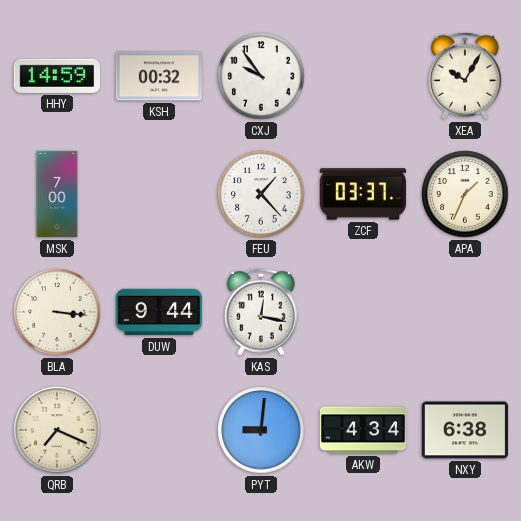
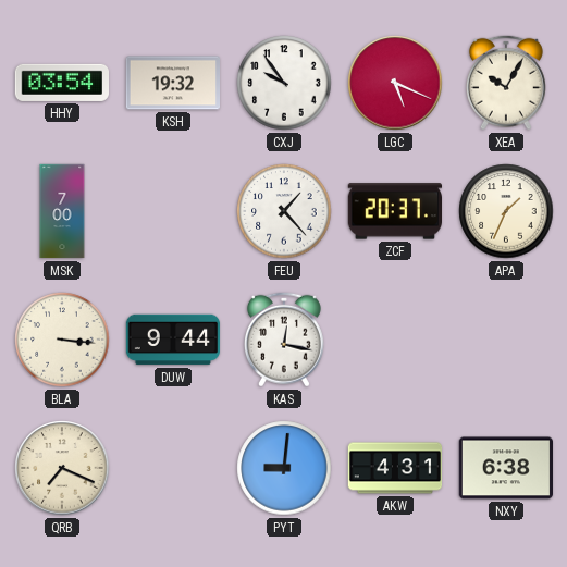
HHY: 14:59 -> 03:54
KSH: 00:32 -> 19:32
LGC: none -> 5:19
ZCF: 03:37 -> 20:37
AKW: 4:34 -> 4:31
